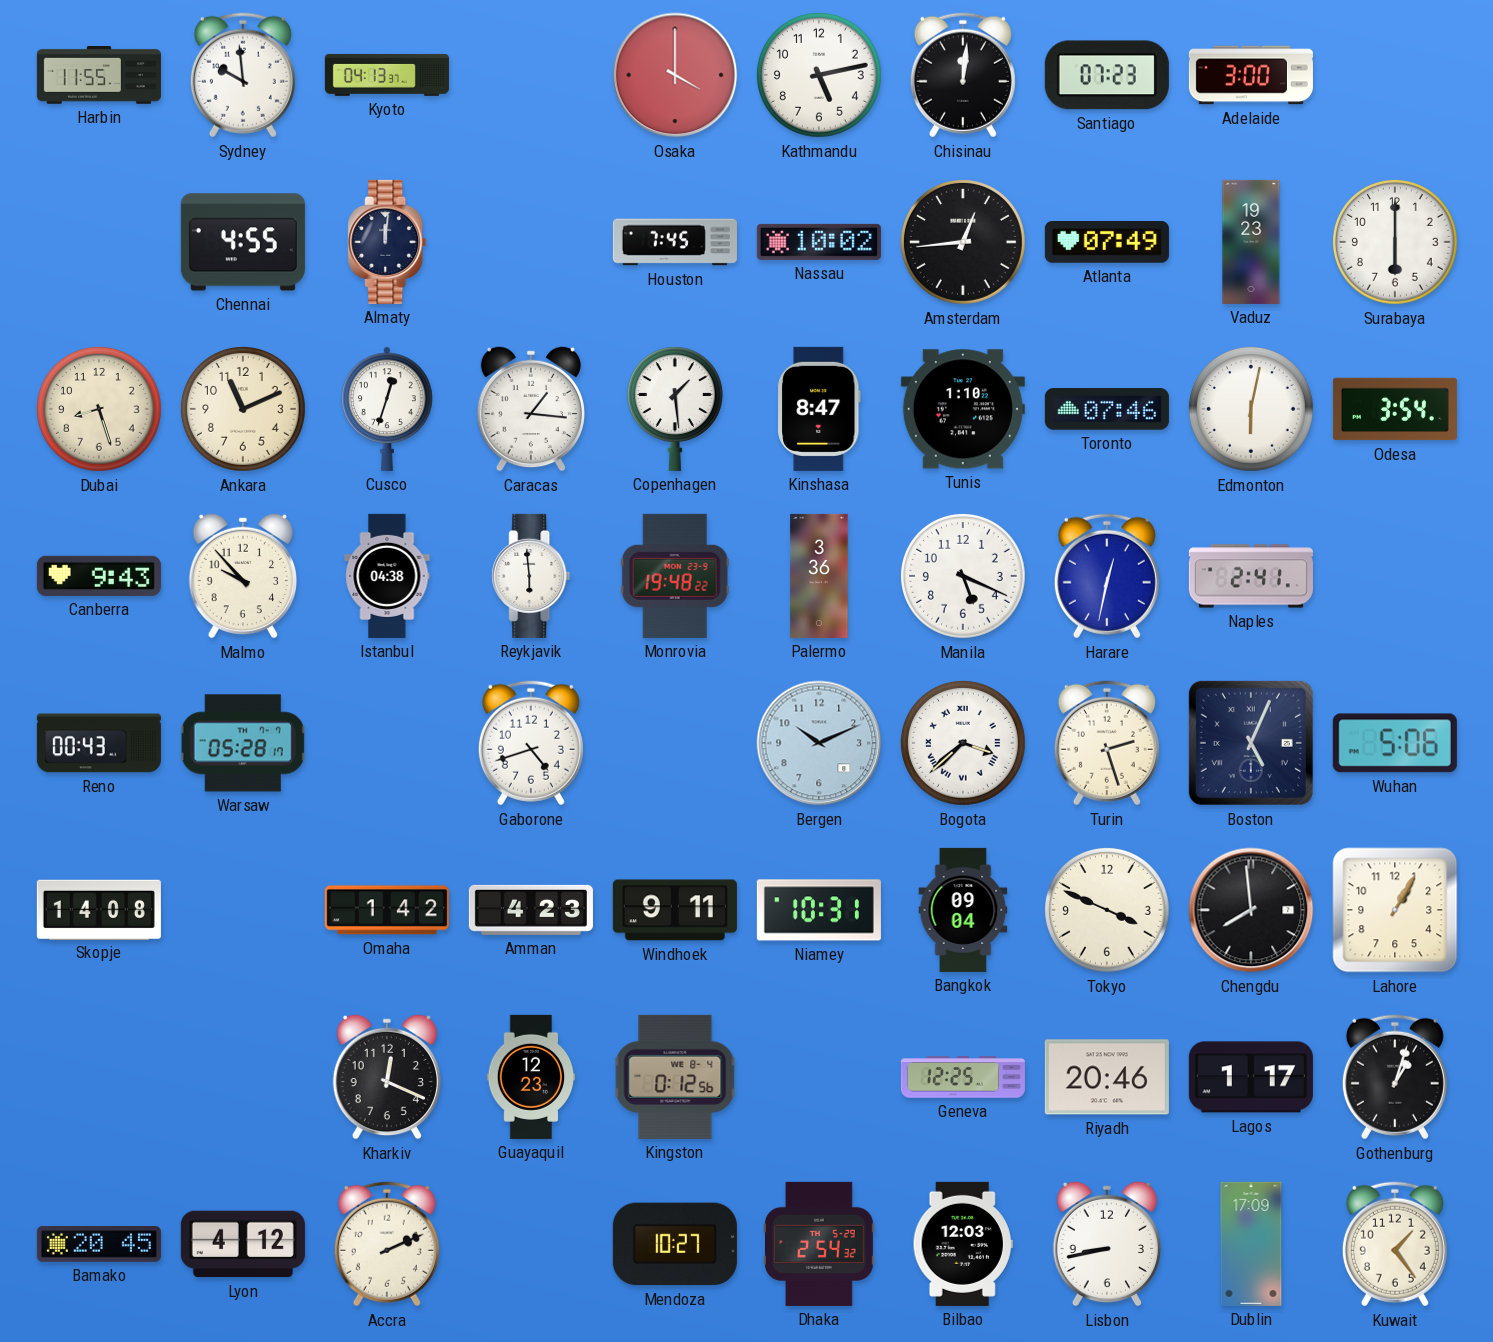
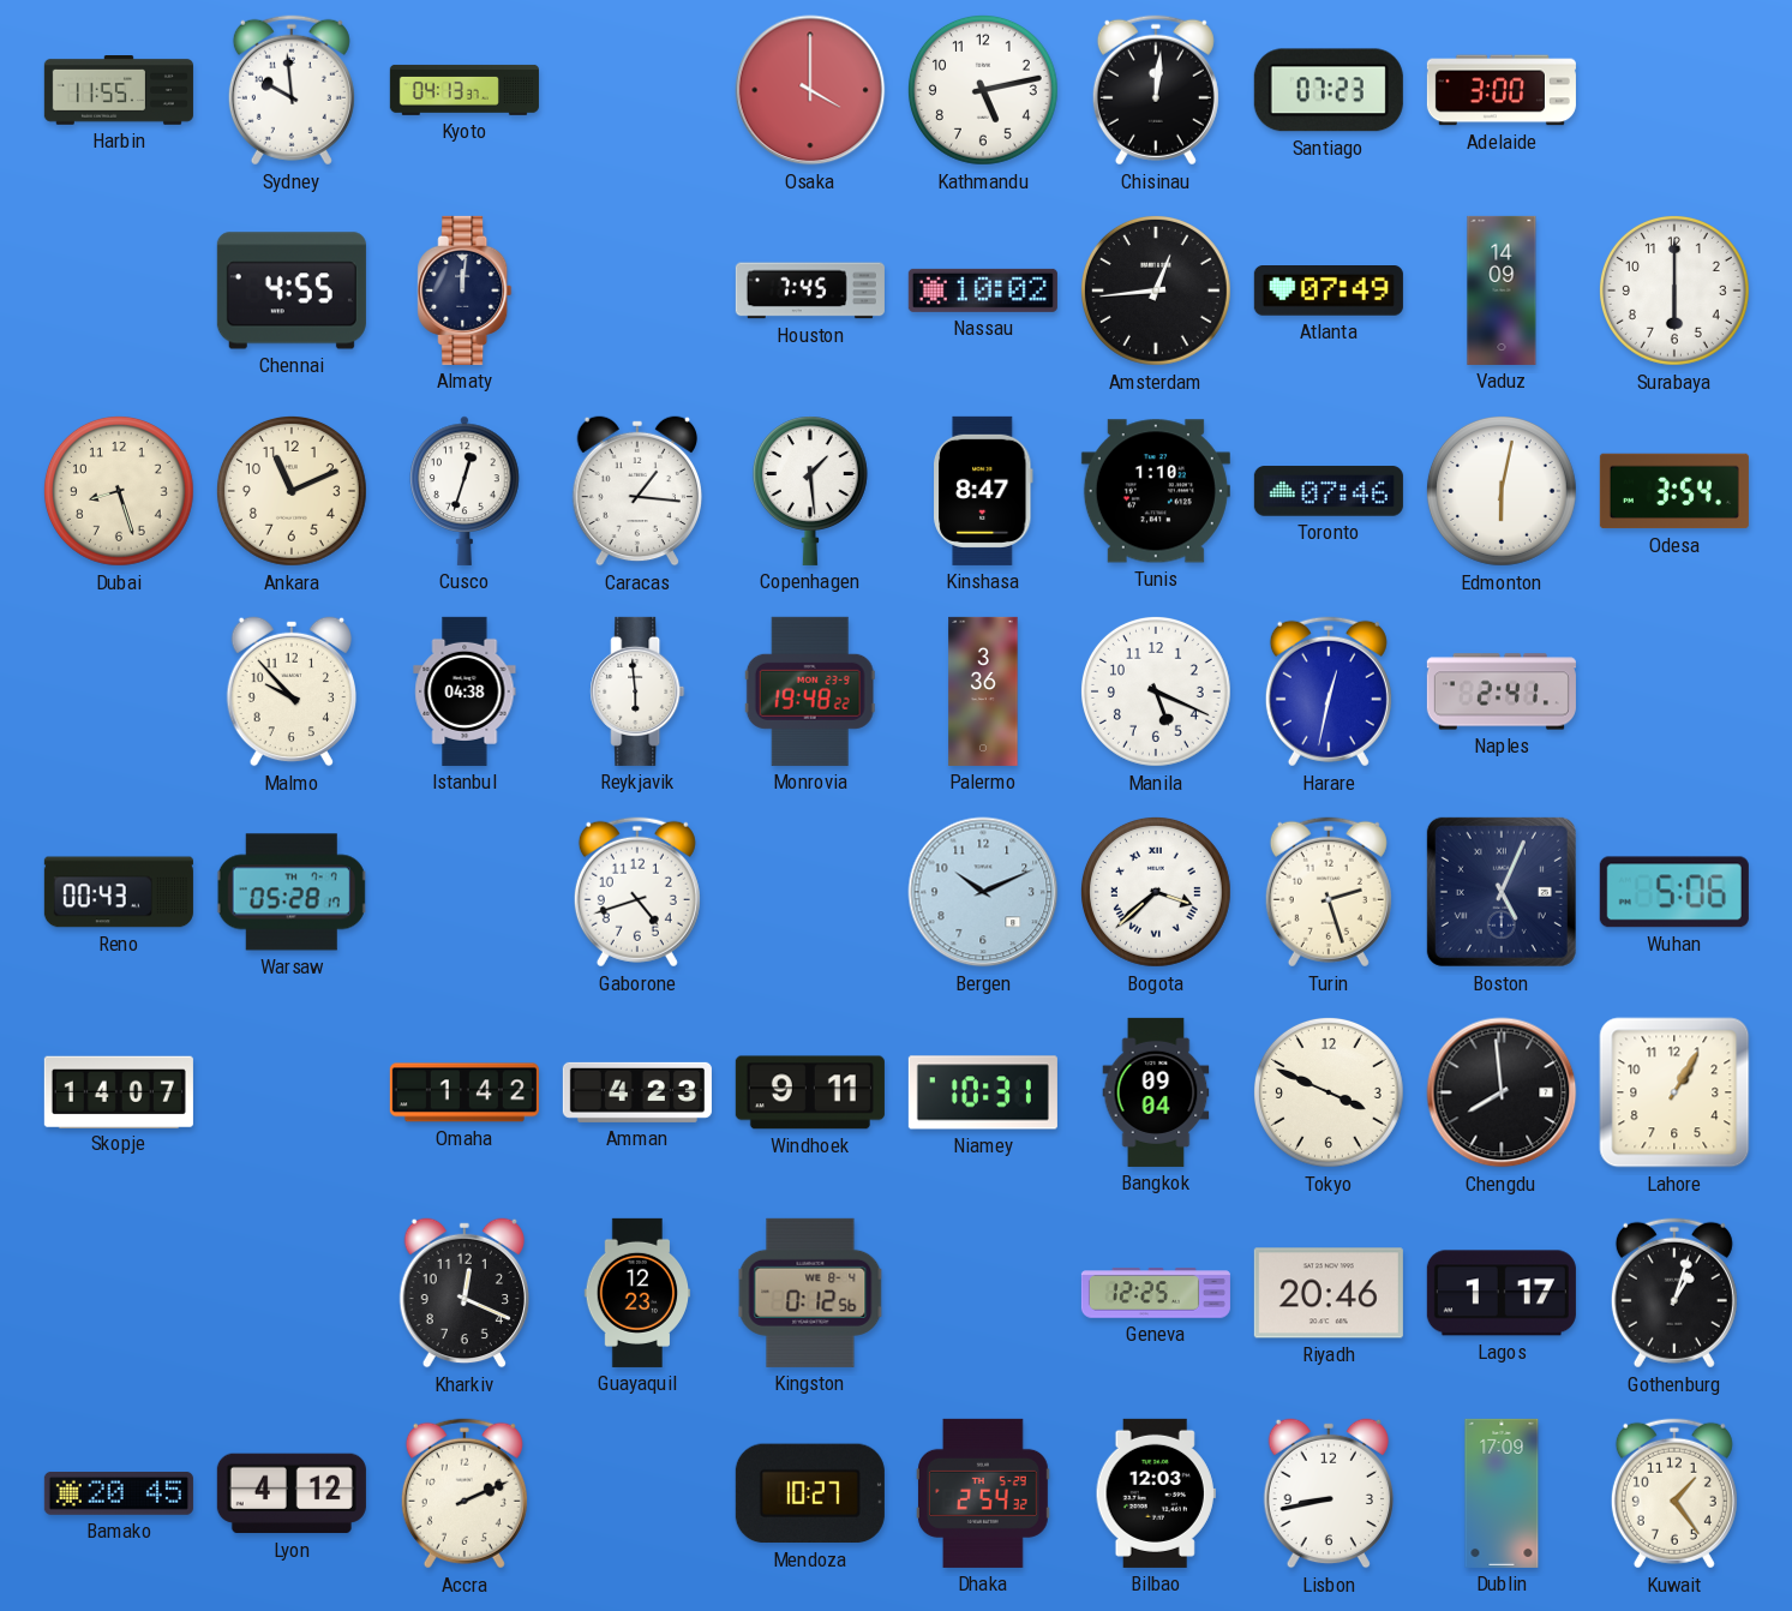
Vaduz: 19:23 -> 14:09
Canberra: 9:43 -> none
Skopje: 14:08 -> 14:07
